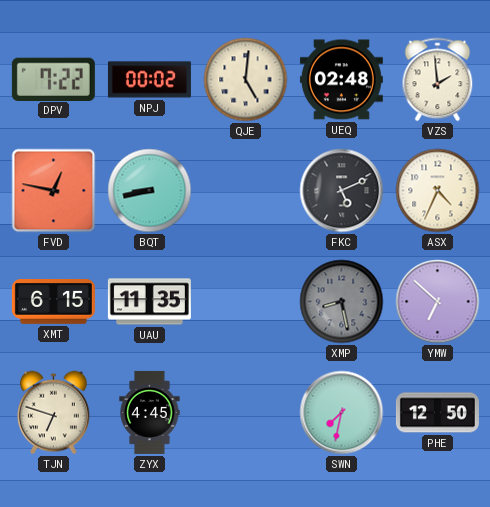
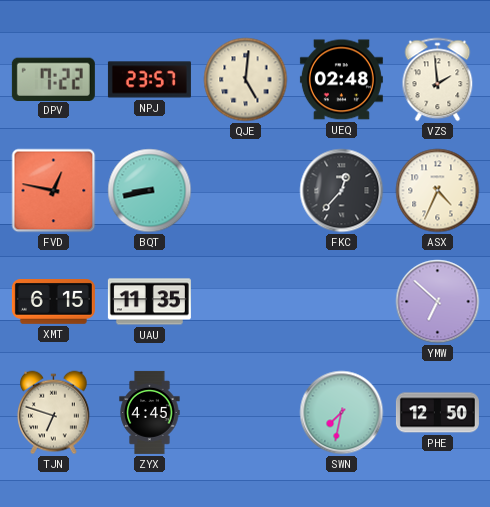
NPJ: 00:02 -> 23:57
FKC: 5:11 -> 12:37
XMP: 8:28 -> none
